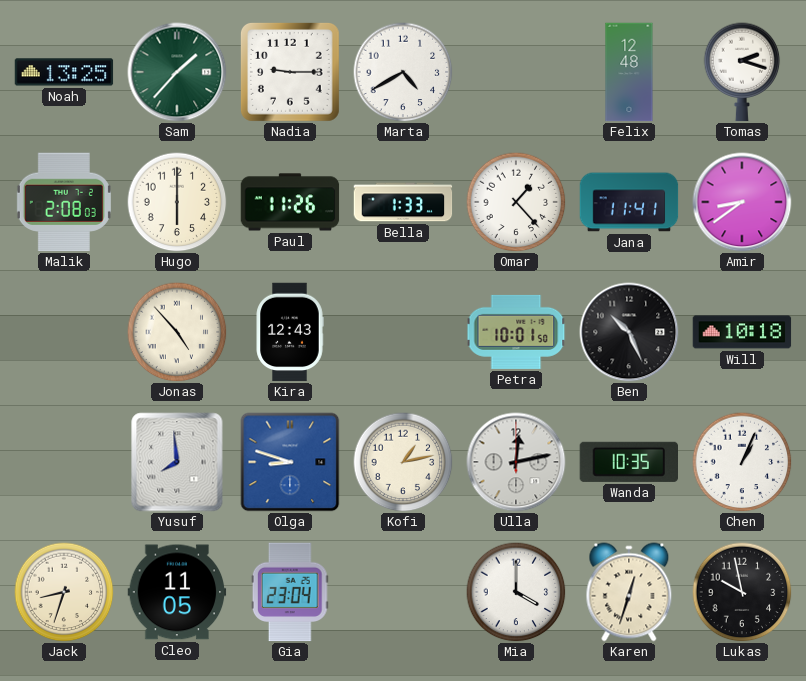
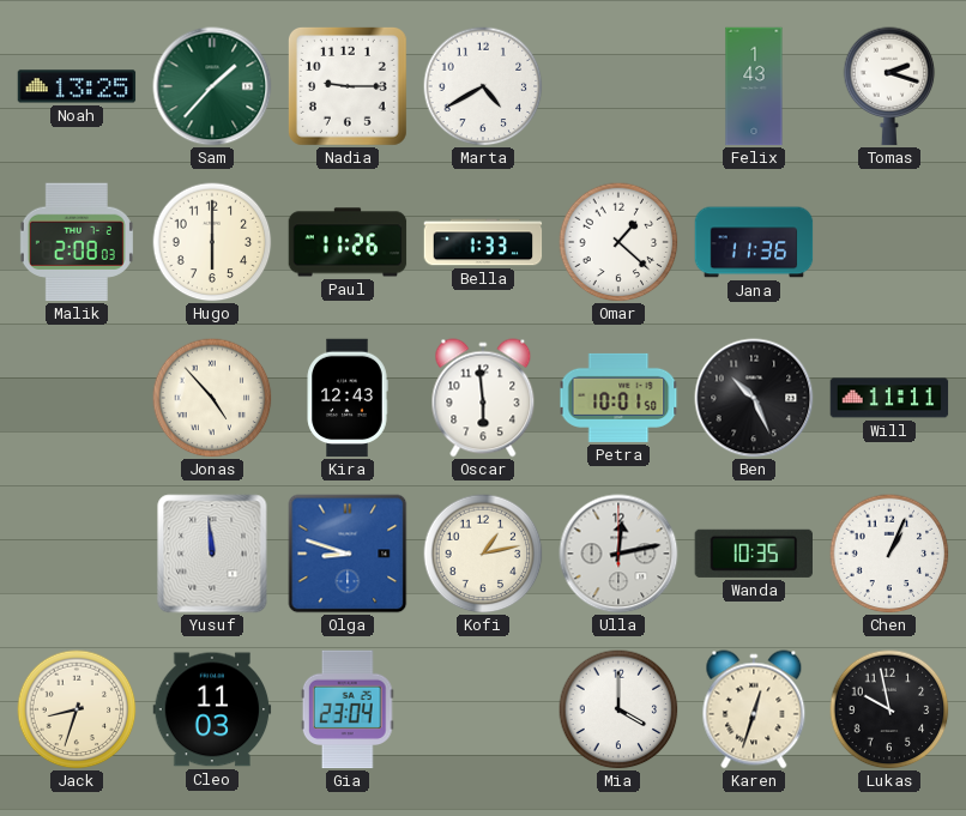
Felix: 12:48 -> 1:43
Omar: 1:23 -> 1:22
Jana: 11:41 -> 11:36
Amir: 8:39 -> none
Oscar: none -> 5:59
Will: 10:18 -> 11:11
Yusuf: 7:59 -> 11:59
Cleo: 11:05 -> 11:03
